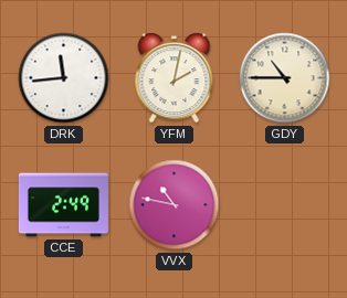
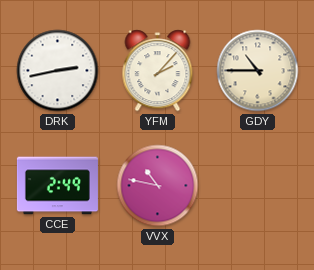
DRK: 11:44 -> 2:43
YFM: 2:02 -> 2:07
